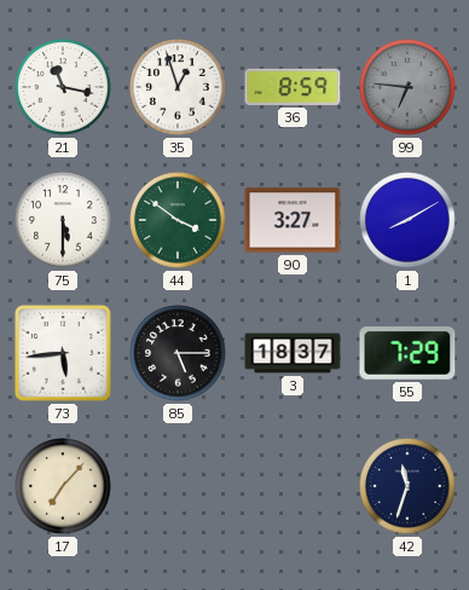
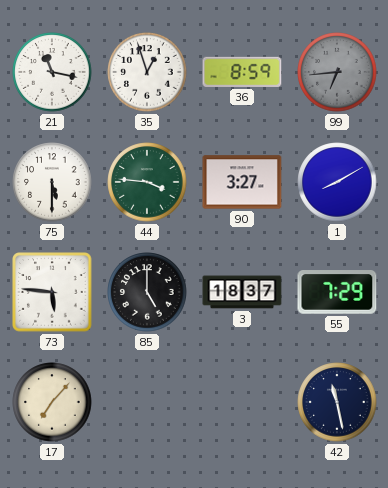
99: 6:46 -> 6:44
44: 3:51 -> 3:46
73: 5:44 -> 5:46
85: 5:15 -> 5:00
42: 11:33 -> 11:28
